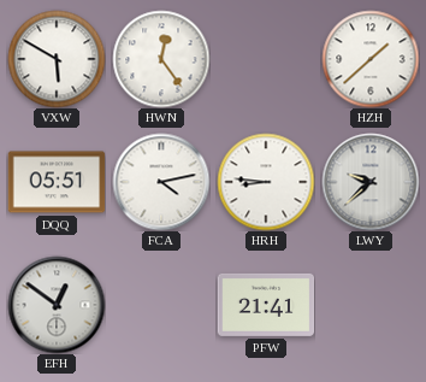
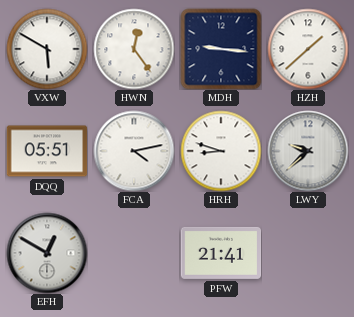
MDH: none -> 9:16
HRH: 8:46 -> 8:48
EFH: 12:51 -> 12:50
